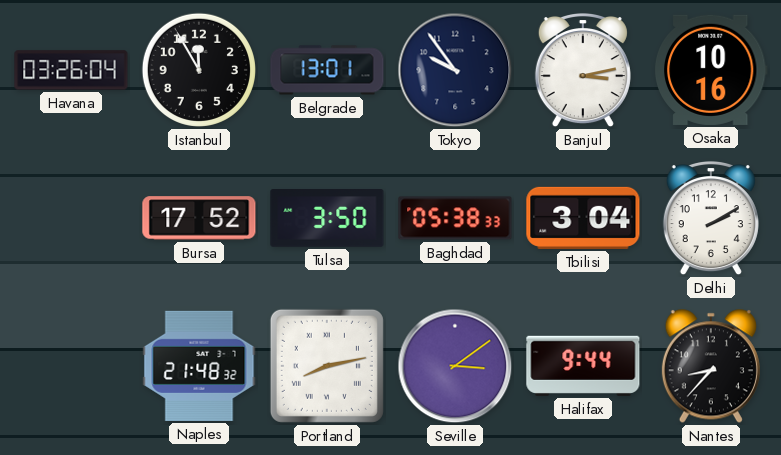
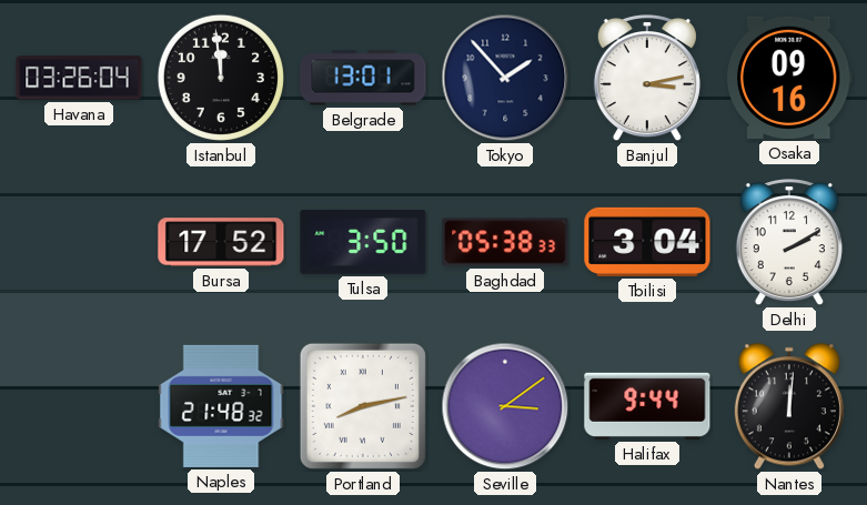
Istanbul: 11:55 -> 11:59
Tokyo: 9:54 -> 1:53
Osaka: 10:16 -> 09:16
Nantes: 8:37 -> 12:01
